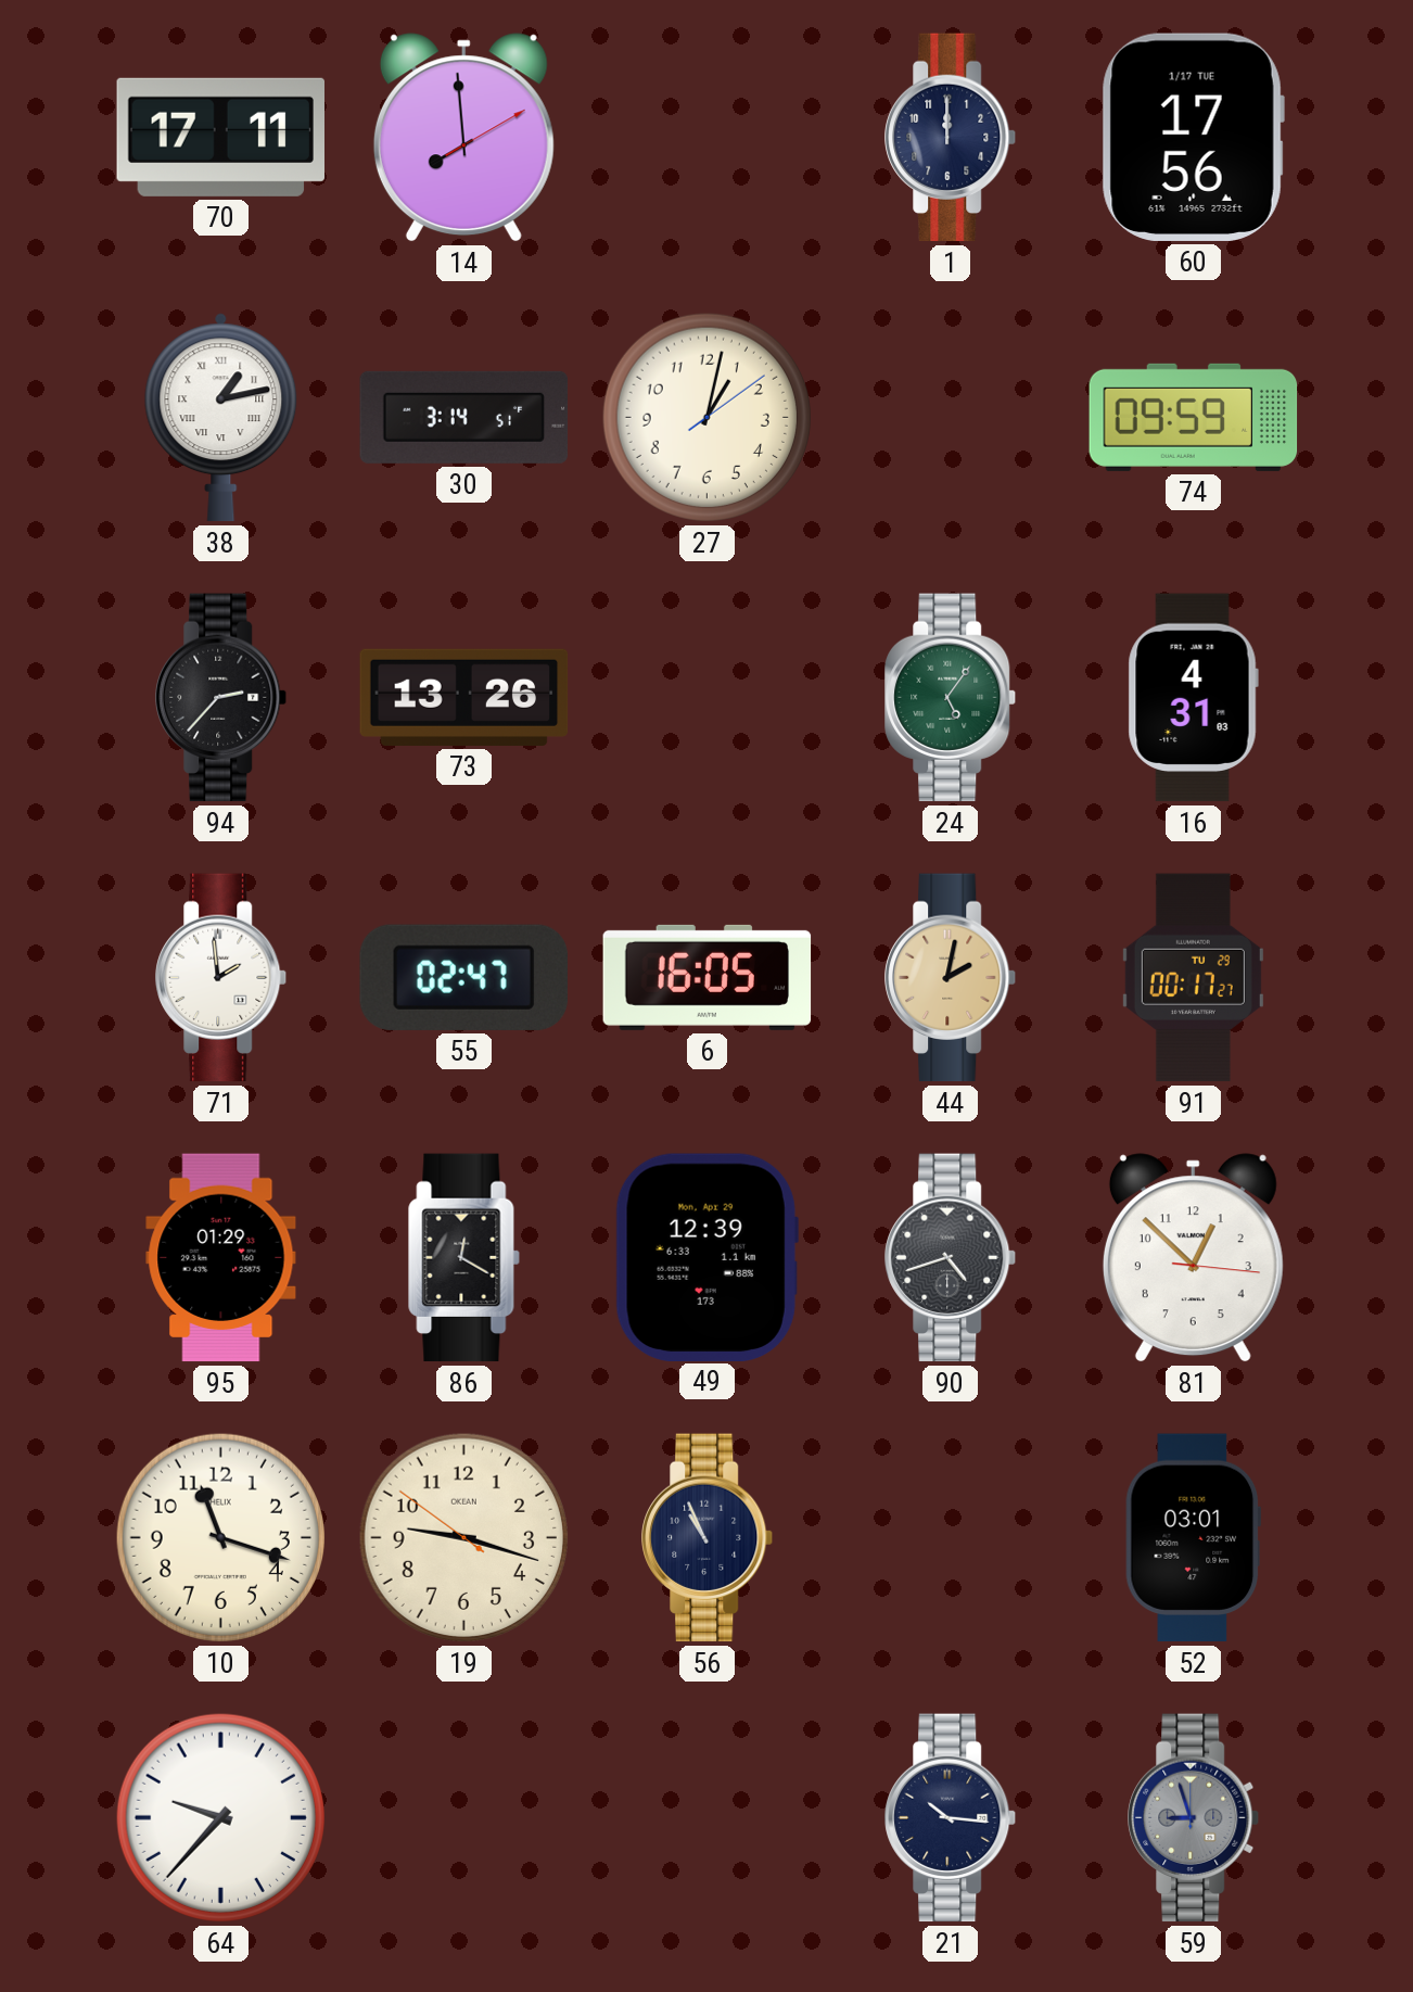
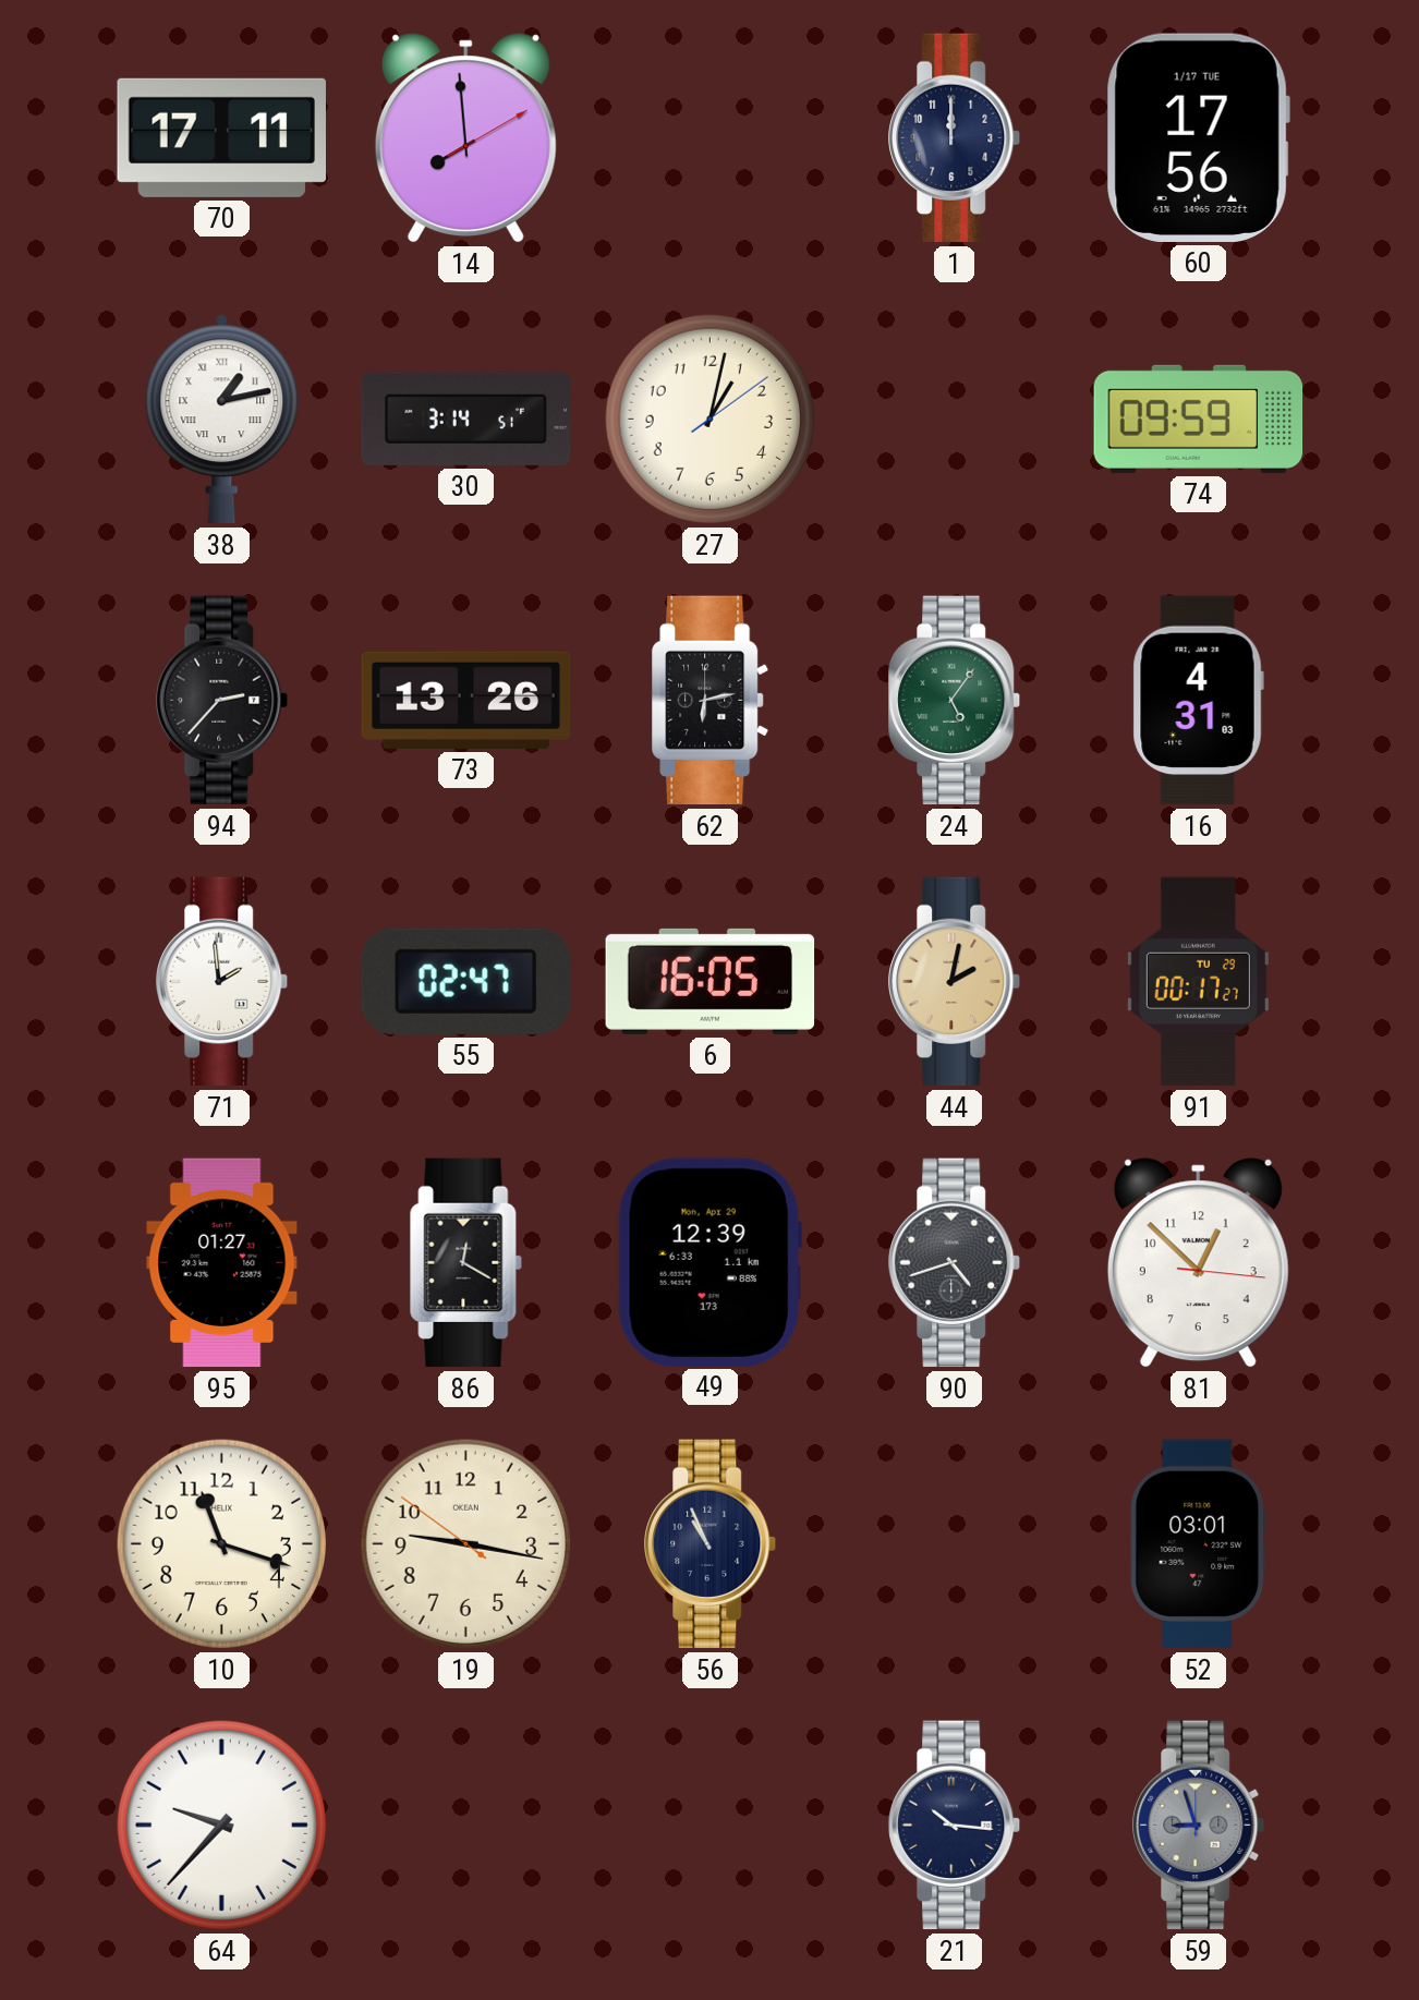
62: none -> 6:13
95: 01:29 -> 01:27
19: 9:17 -> 9:16
